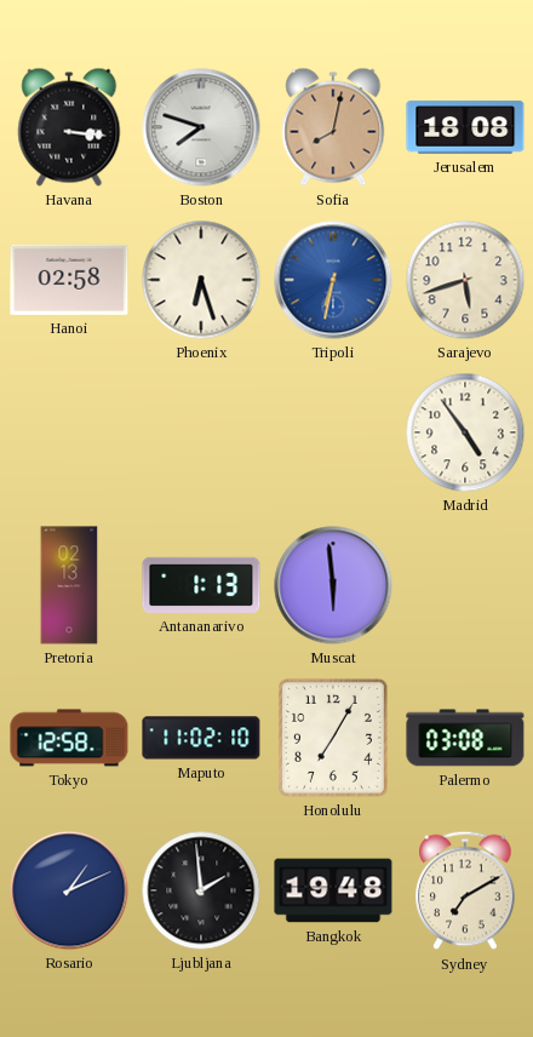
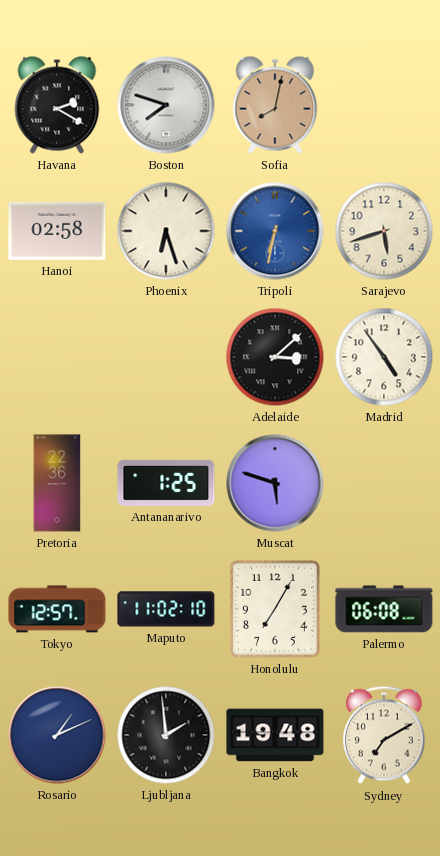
Havana: 3:16 -> 2:20
Jerusalem: 18:08 -> none
Adelaide: none -> 3:08
Pretoria: 02:13 -> 22:36
Antananarivo: 1:13 -> 1:25
Muscat: 5:59 -> 5:48
Tokyo: 12:58 -> 12:57
Palermo: 03:08 -> 06:08
